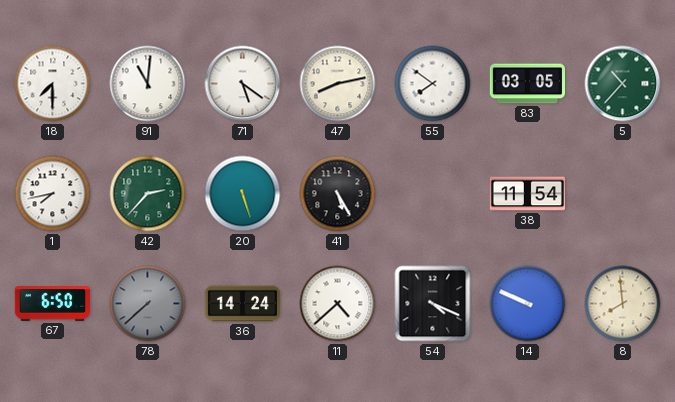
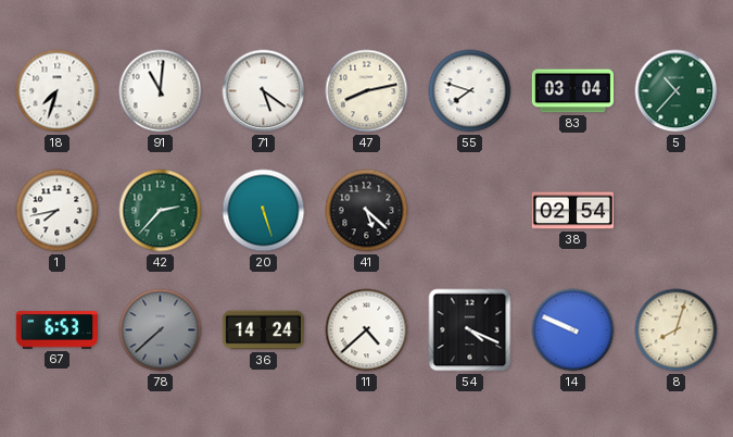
18: 7:30 -> 7:33
55: 7:51 -> 7:48
83: 03:05 -> 03:04
41: 5:25 -> 5:22
38: 11:54 -> 02:54
67: 6:50 -> 6:53
8: 7:59 -> 8:03
